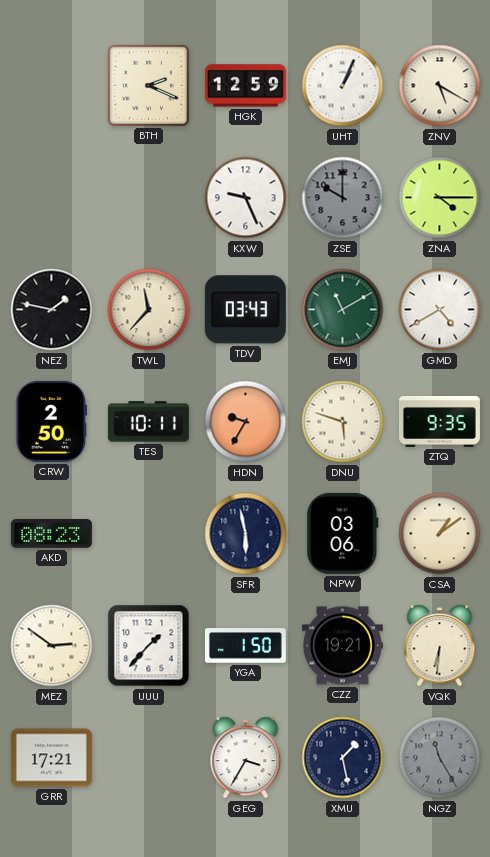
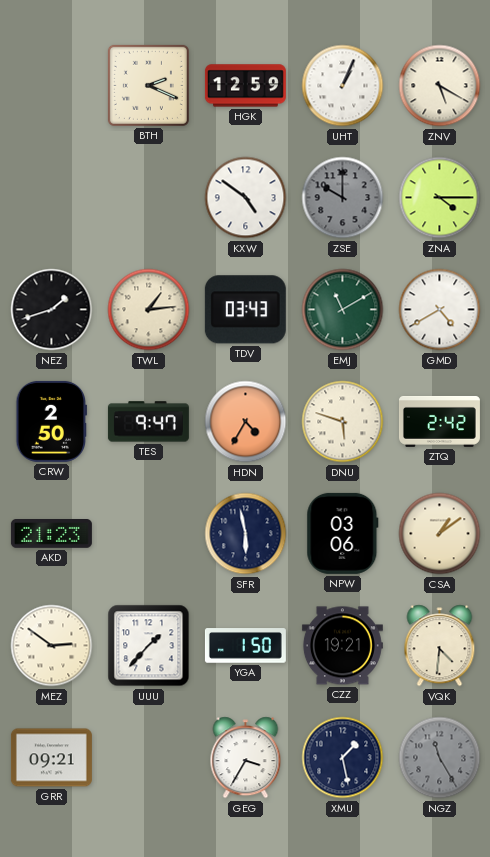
KXW: 9:26 -> 4:51
NEZ: 1:47 -> 1:42
TWL: 11:37 -> 1:14
TES: 10:11 -> 9:47
HDN: 9:35 -> 4:35
ZTQ: 9:35 -> 2:42
AKD: 08:23 -> 21:23
VQK: 6:31 -> 4:31
GRR: 17:21 -> 09:21
